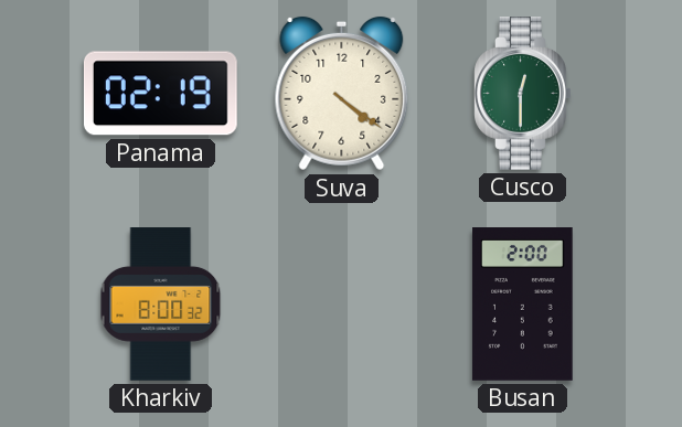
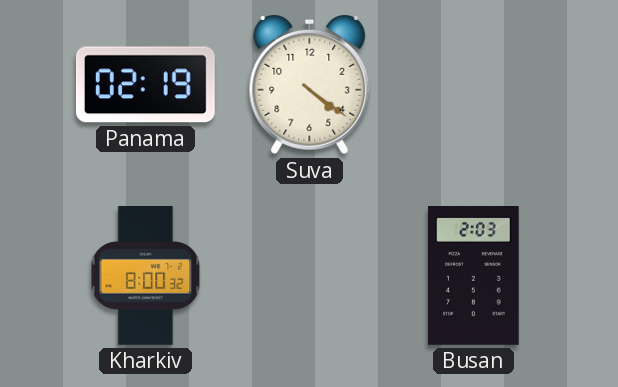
Cusco: 12:30 -> none
Busan: 2:00 -> 2:03
